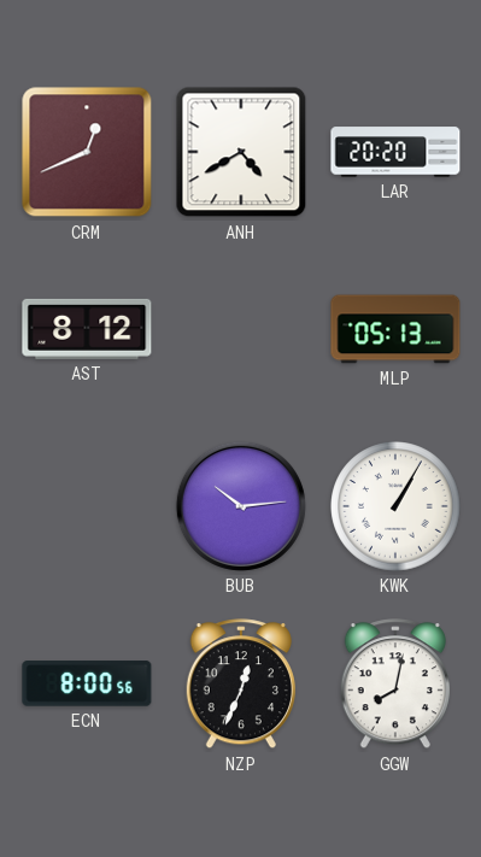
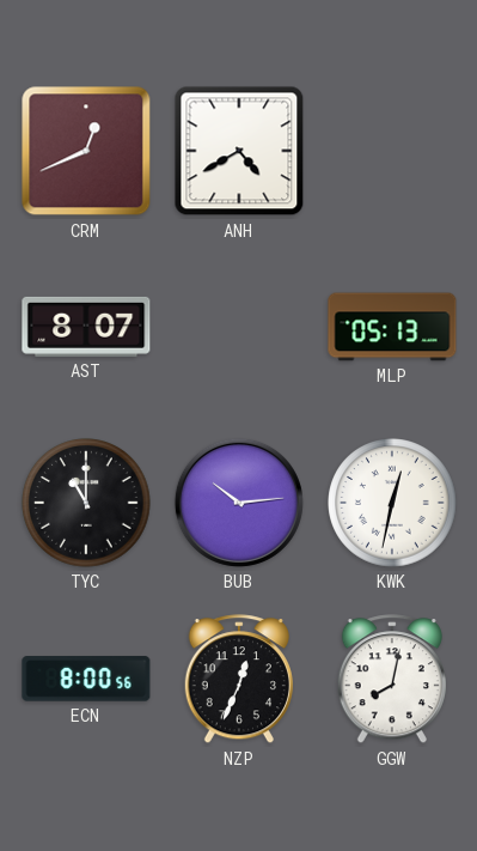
LAR: 20:20 -> none
AST: 8:12 -> 8:07
TYC: none -> 11:00
KWK: 1:05 -> 12:32
